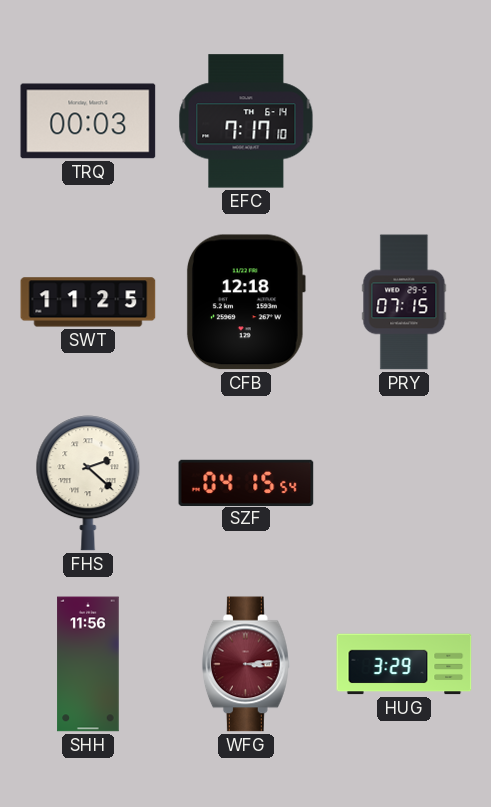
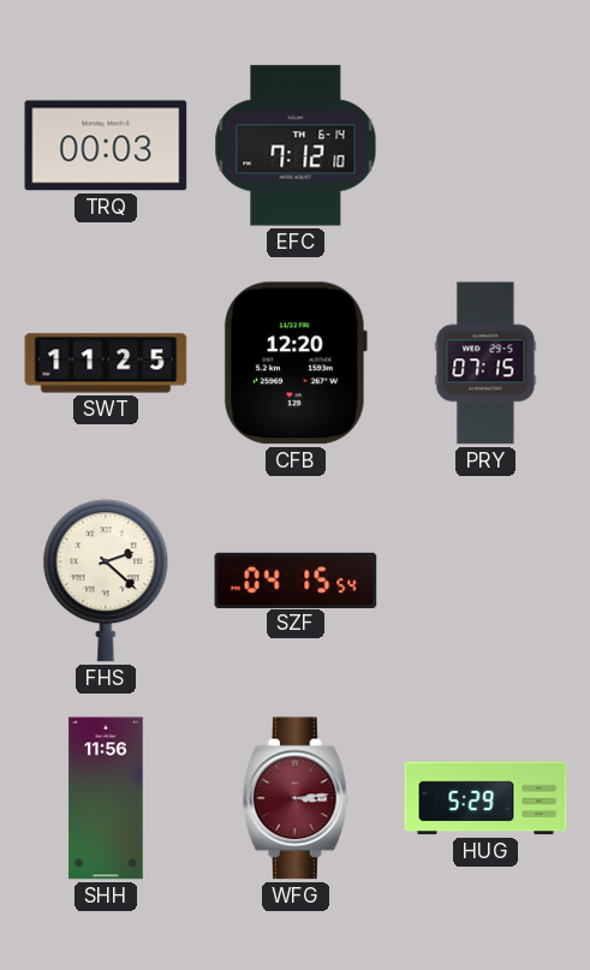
EFC: 7:17 -> 7:12
CFB: 12:18 -> 12:20
HUG: 3:29 -> 5:29
